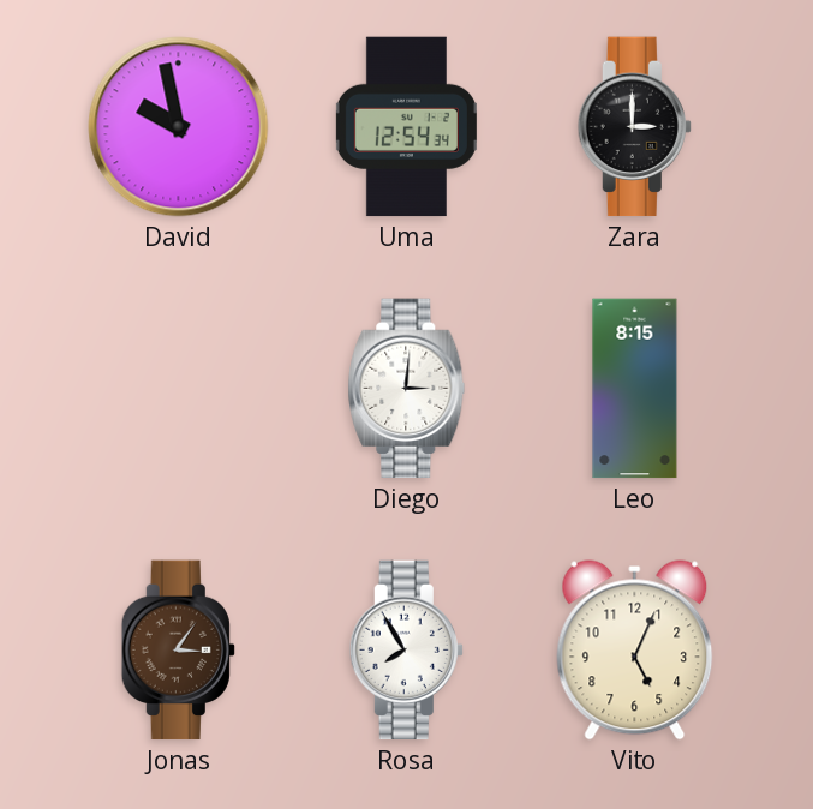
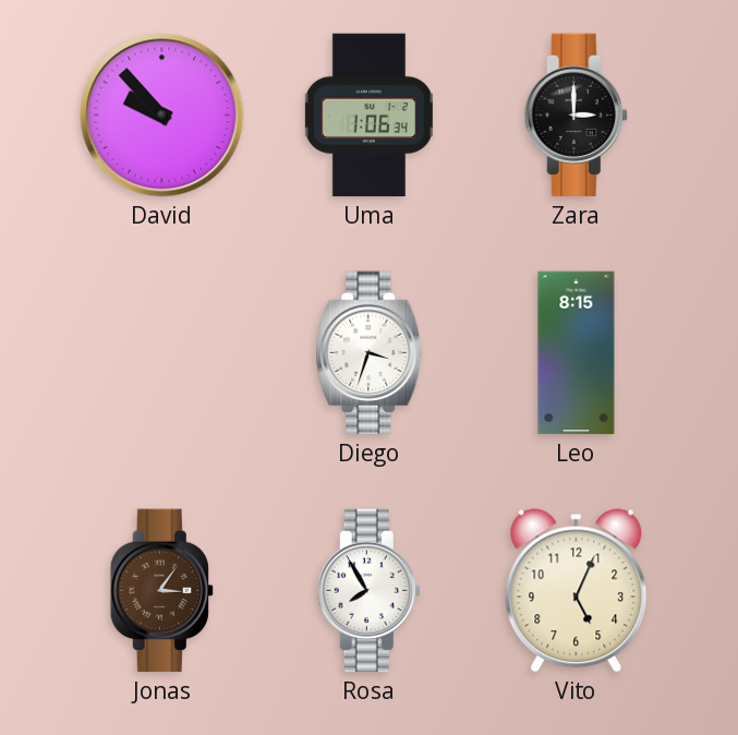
David: 9:58 -> 9:53
Uma: 12:54 -> 1:06
Diego: 3:01 -> 3:33
